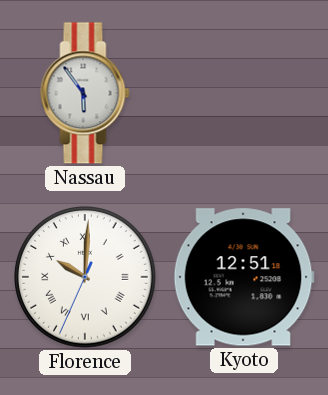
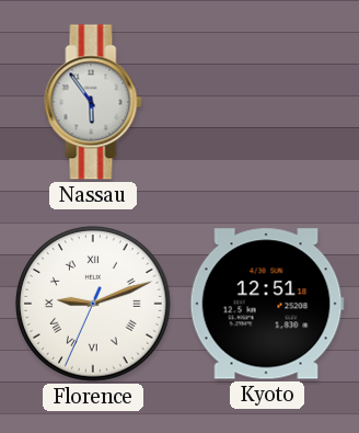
Florence: 10:00 -> 9:11
